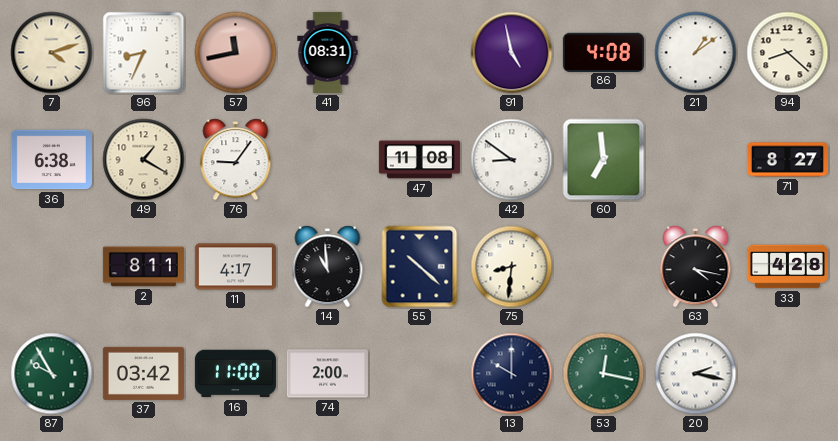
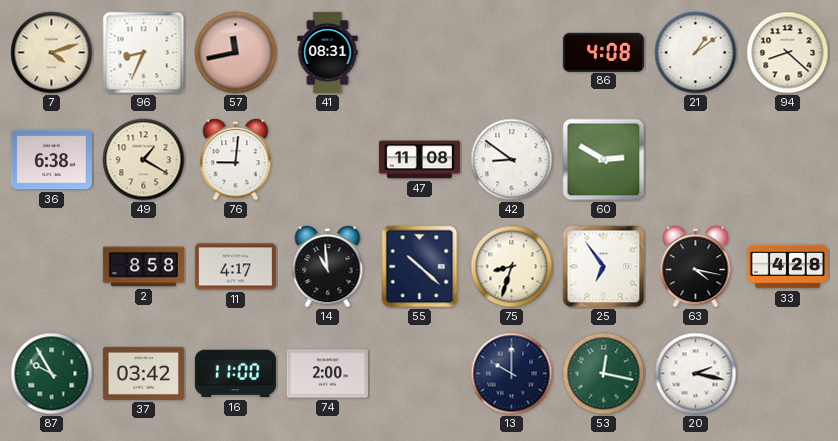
91: 4:58 -> none
76: 9:06 -> 9:01
60: 6:59 -> 2:50
71: 8:27 -> none
2: 8:11 -> 8:58
75: 8:31 -> 8:33
25: none -> 6:54
